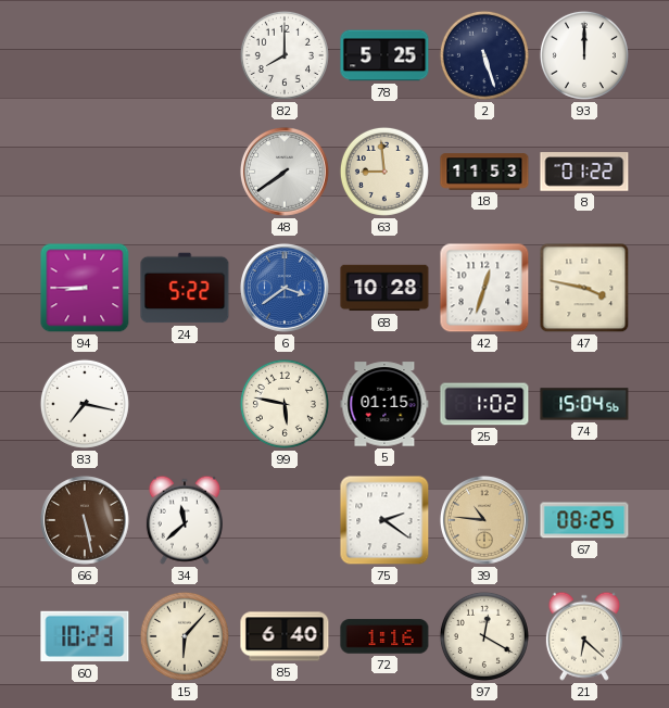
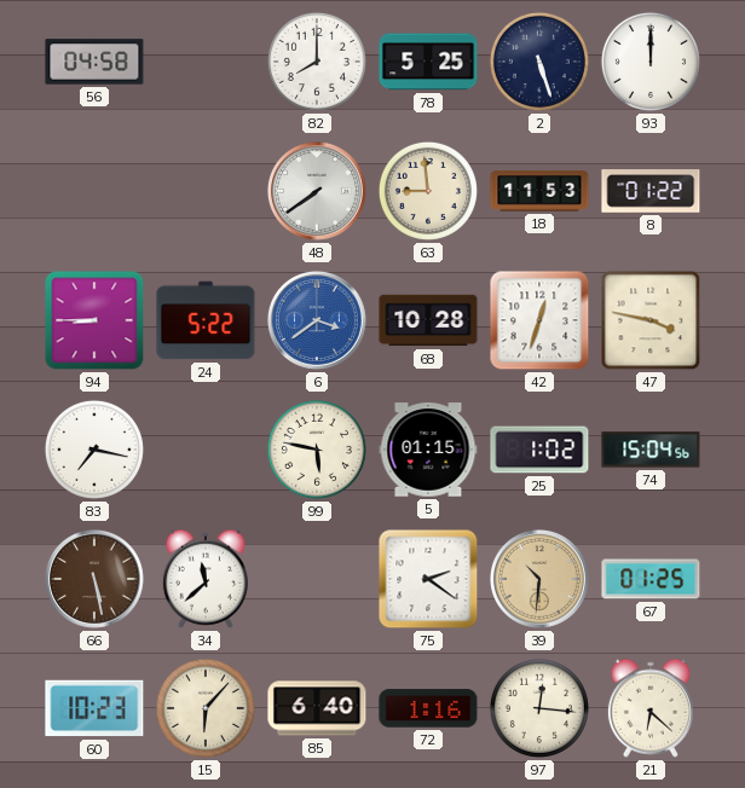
56: none -> 04:58
39: 10:46 -> 10:31
67: 08:25 -> 01:25
97: 12:20 -> 12:16
